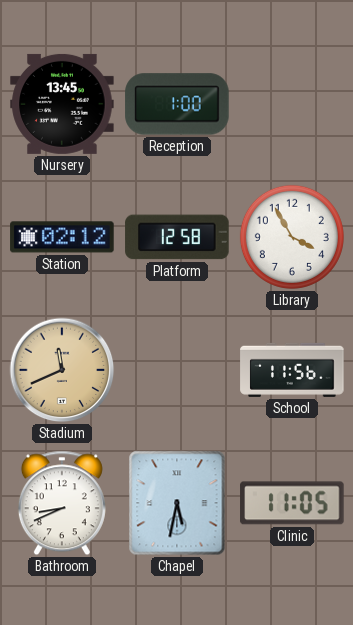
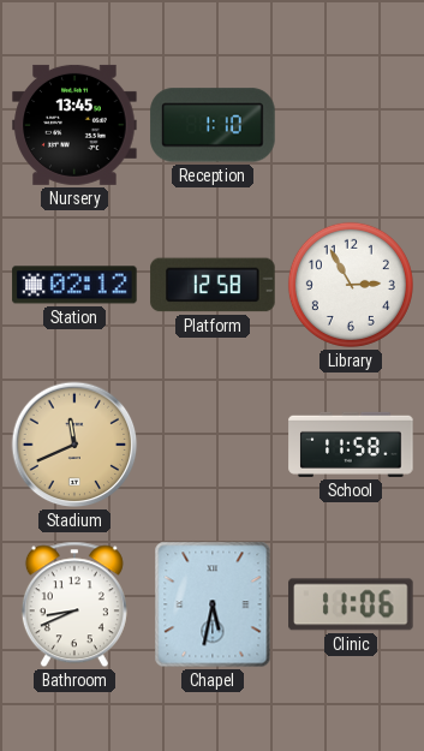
Reception: 1:00 -> 1:10
Library: 3:55 -> 2:55
School: 11:56 -> 11:58
Clinic: 11:05 -> 11:06
